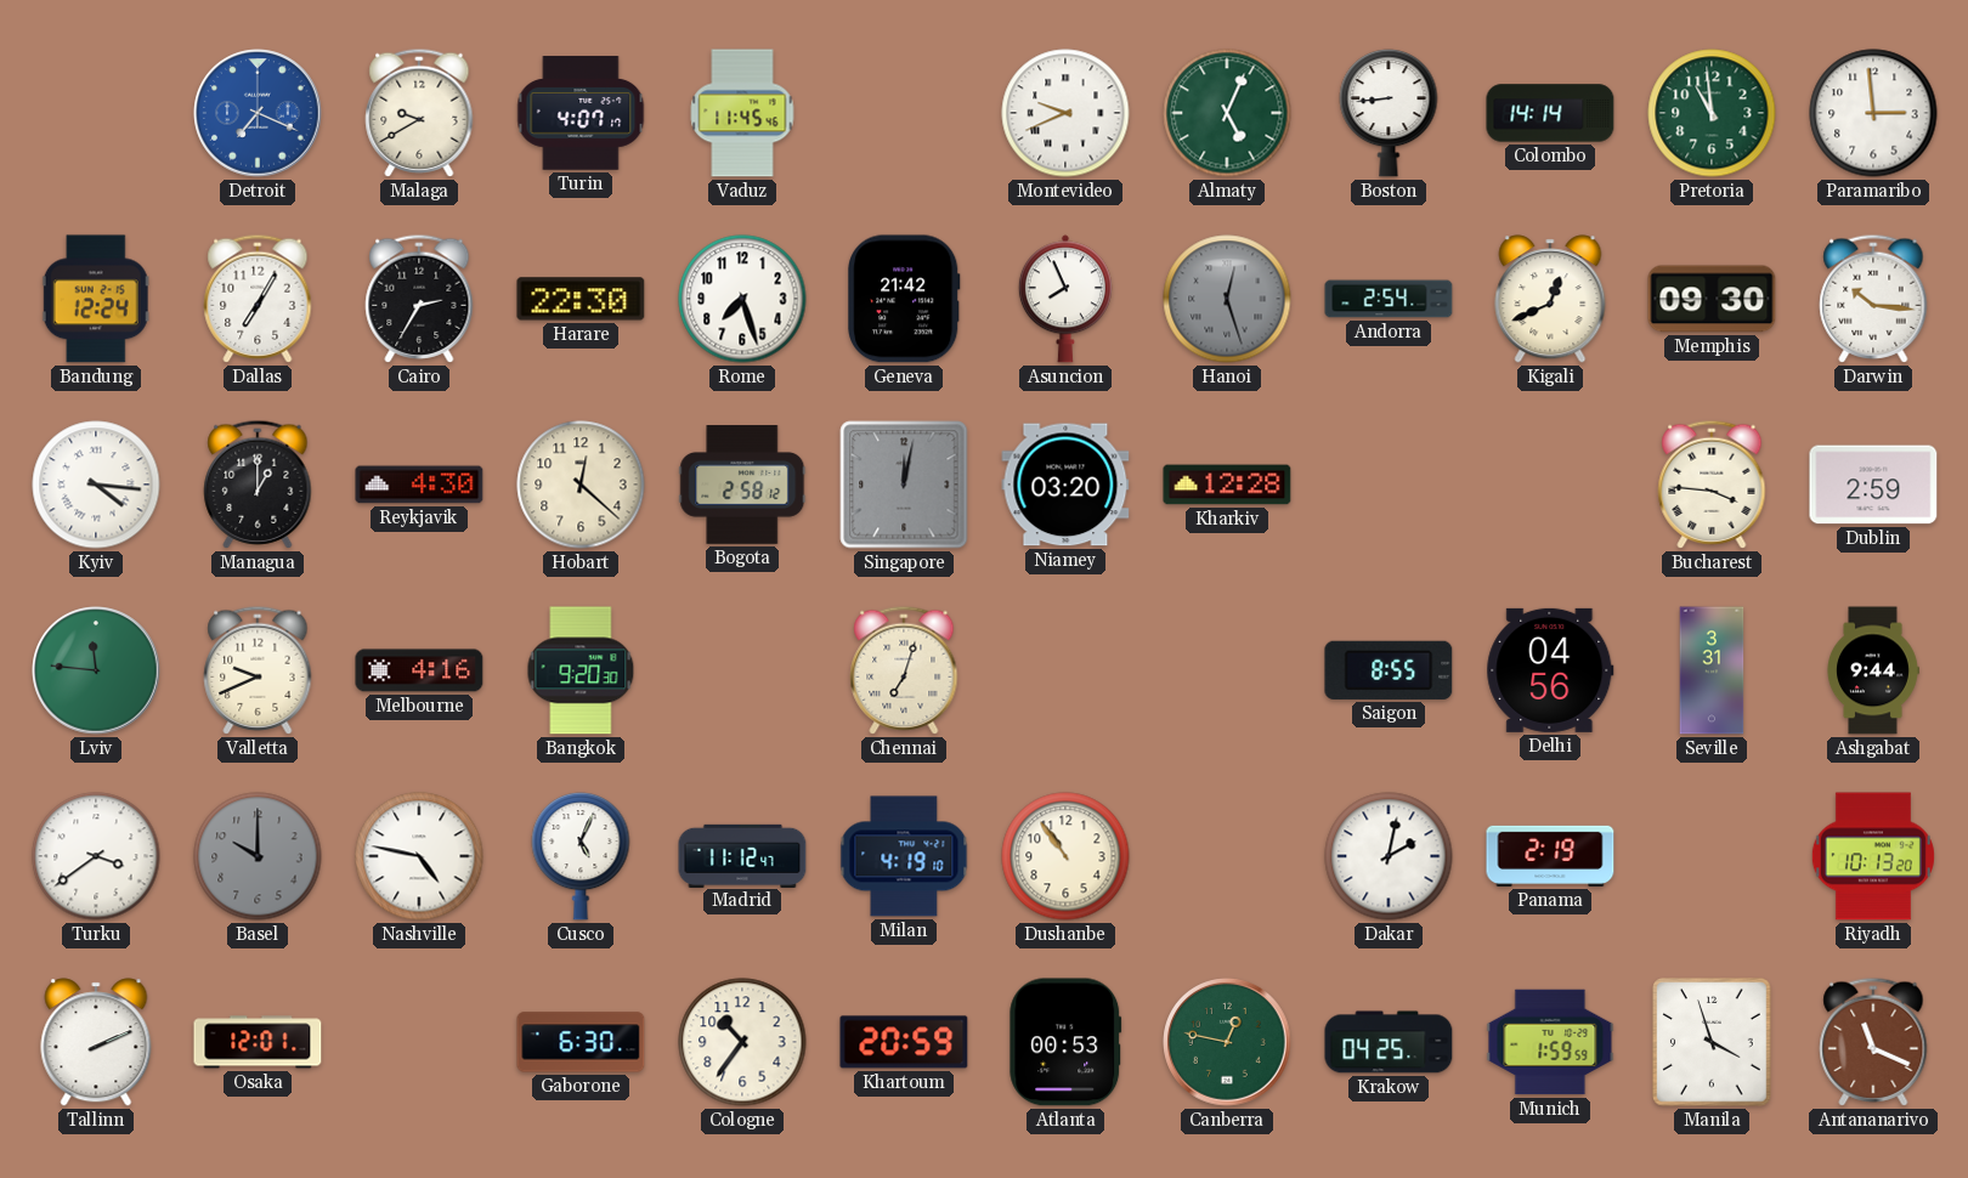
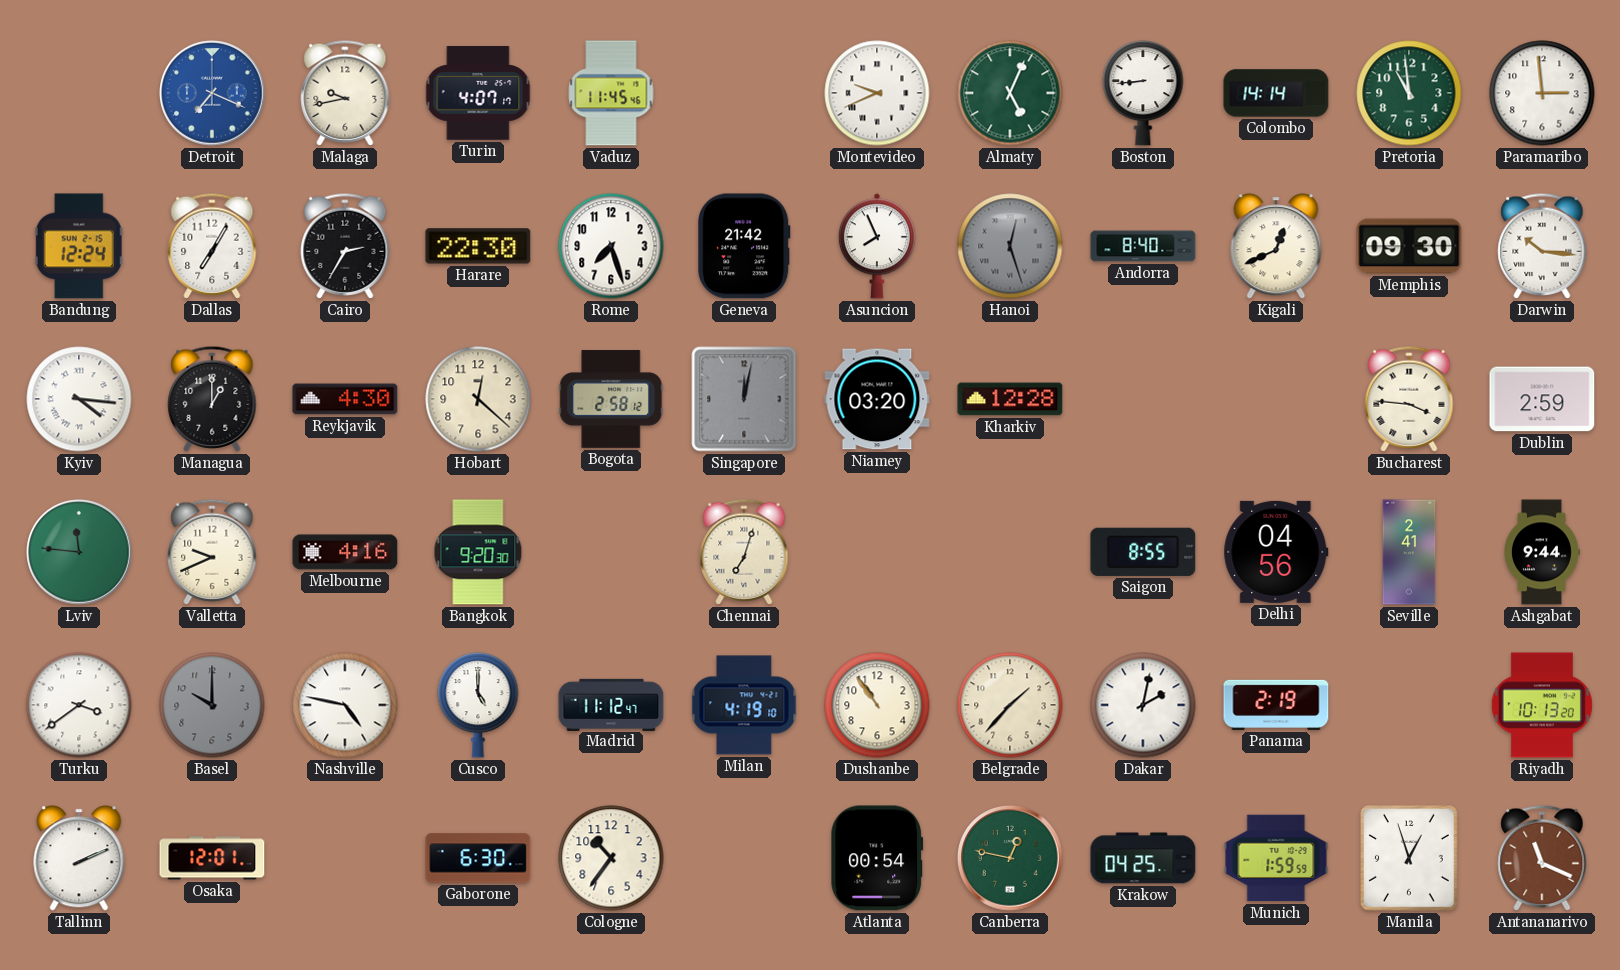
Malaga: 9:40 -> 9:43
Andorra: 2:54 -> 8:40
Seville: 3:31 -> 2:41
Cusco: 5:04 -> 5:00
Belgrade: none -> 1:37
Khartoum: 20:59 -> none
Atlanta: 00:53 -> 00:54
Manila: 3:57 -> 12:57
